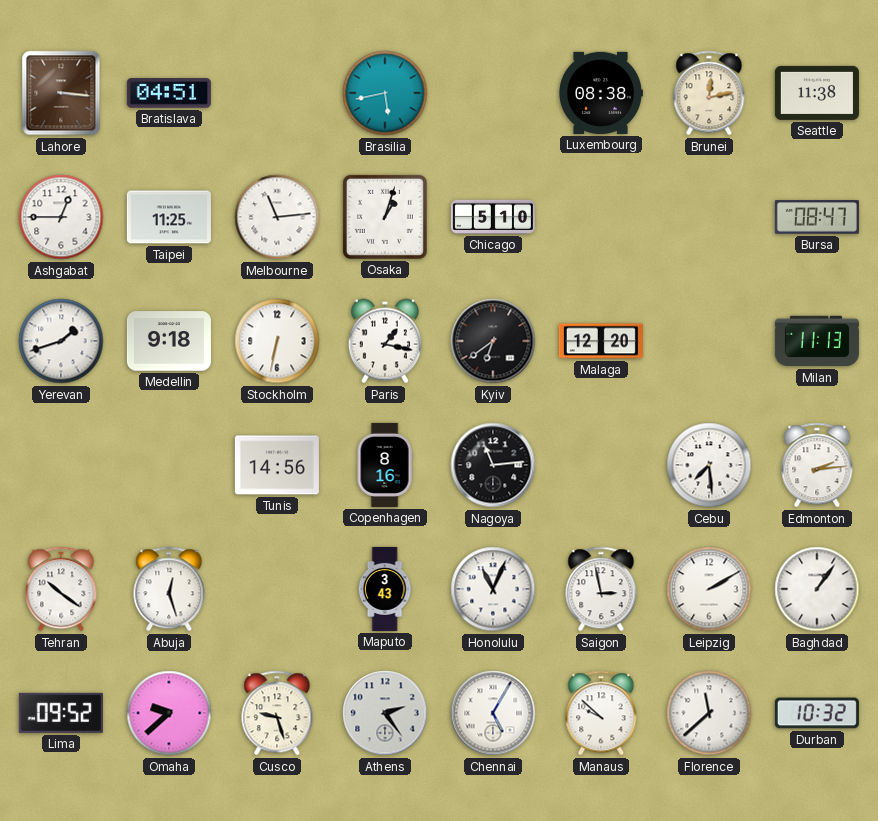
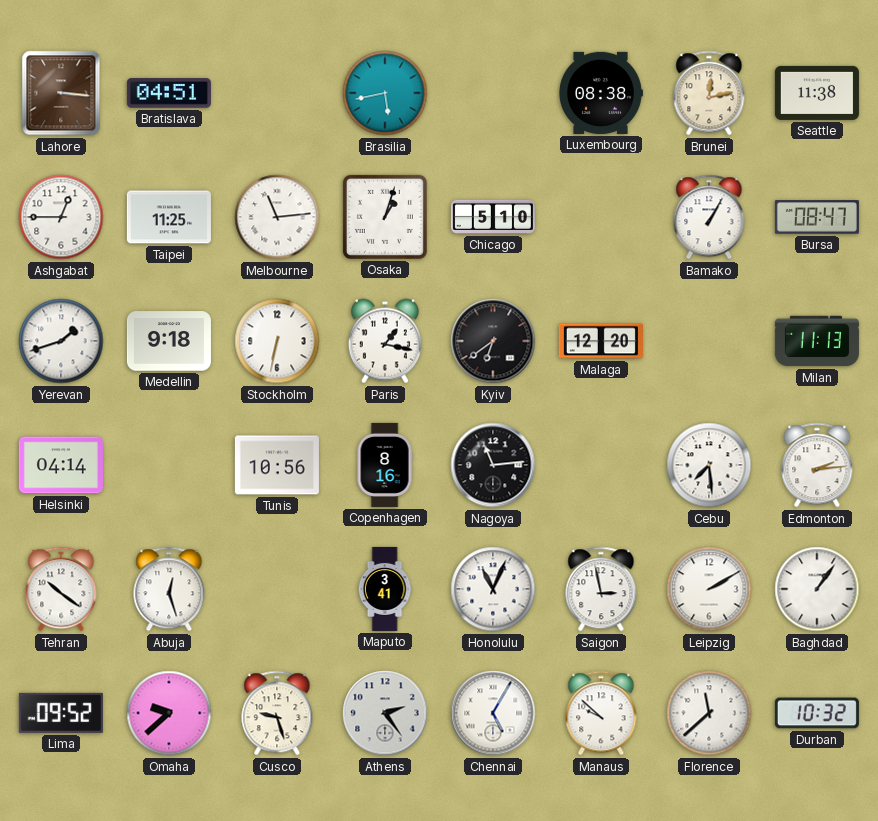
Bamako: none -> 1:05
Helsinki: none -> 04:14
Tunis: 14:56 -> 10:56
Maputo: 3:43 -> 3:41
